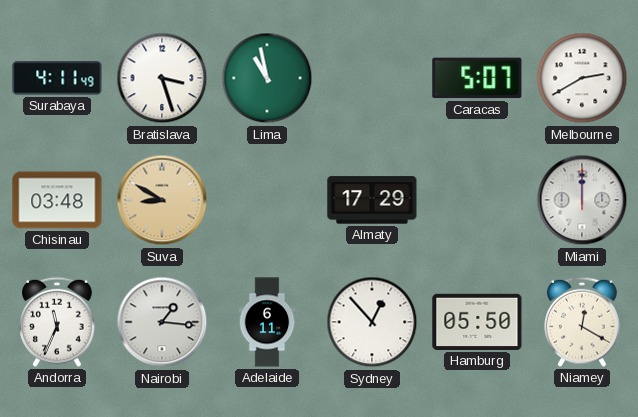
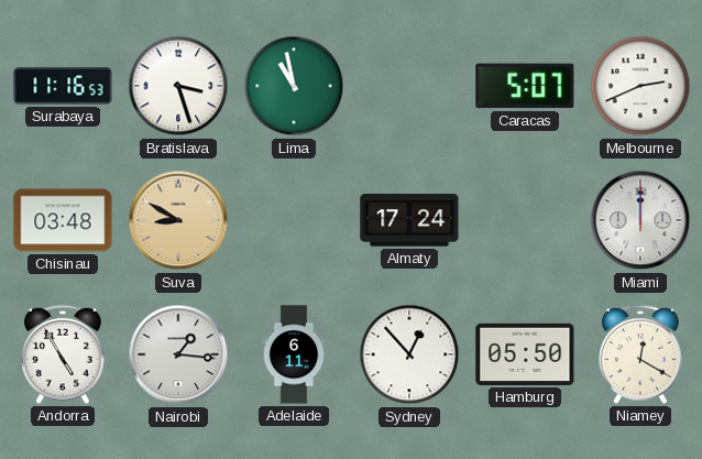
Surabaya: 4:11 -> 11:16
Melbourne: 2:40 -> 2:41
Almaty: 17:29 -> 17:24
Andorra: 11:34 -> 4:55
